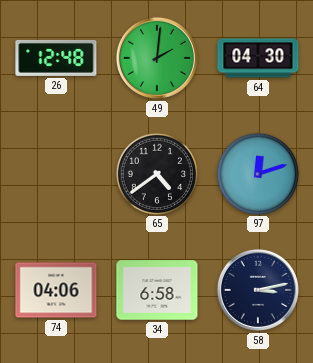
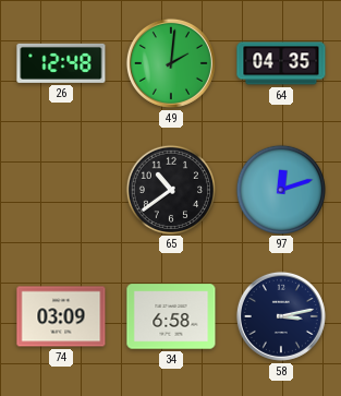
64: 04:30 -> 04:35
65: 4:39 -> 10:39
74: 04:06 -> 03:09
